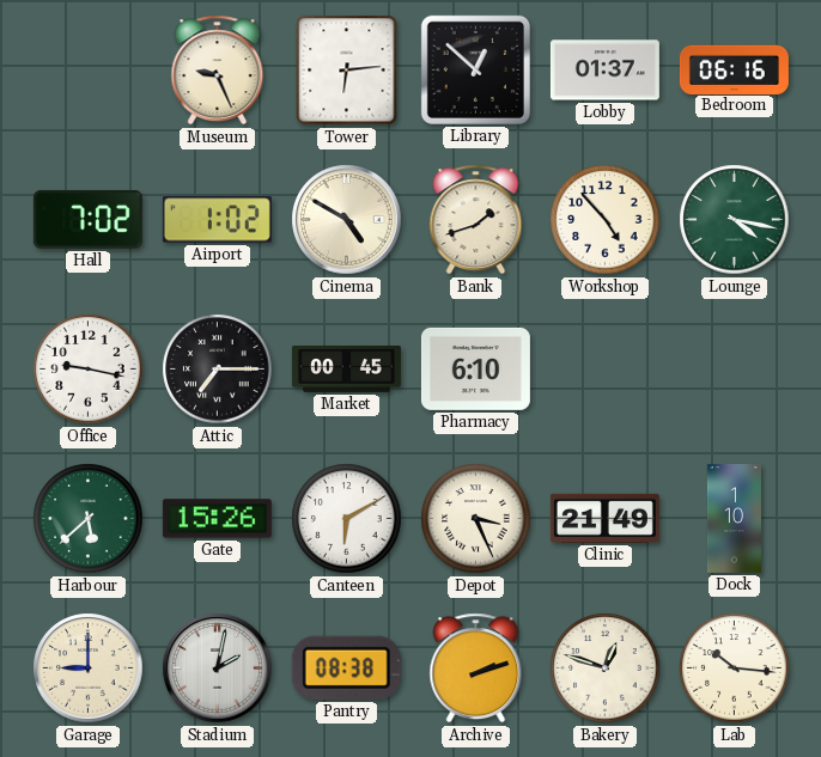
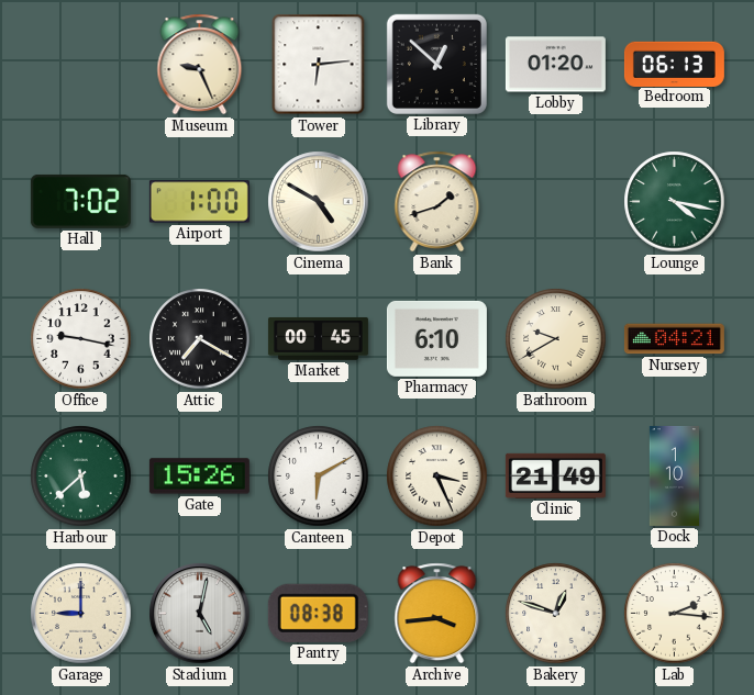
Lobby: 01:37 -> 01:20
Bedroom: 06:16 -> 06:13
Airport: 1:02 -> 1:00
Workshop: 4:53 -> none
Attic: 7:15 -> 7:20
Bathroom: none -> 9:40
Nursery: none -> 04:21
Stadium: 2:02 -> 5:02
Archive: 2:12 -> 3:44
Lab: 10:16 -> 2:16
